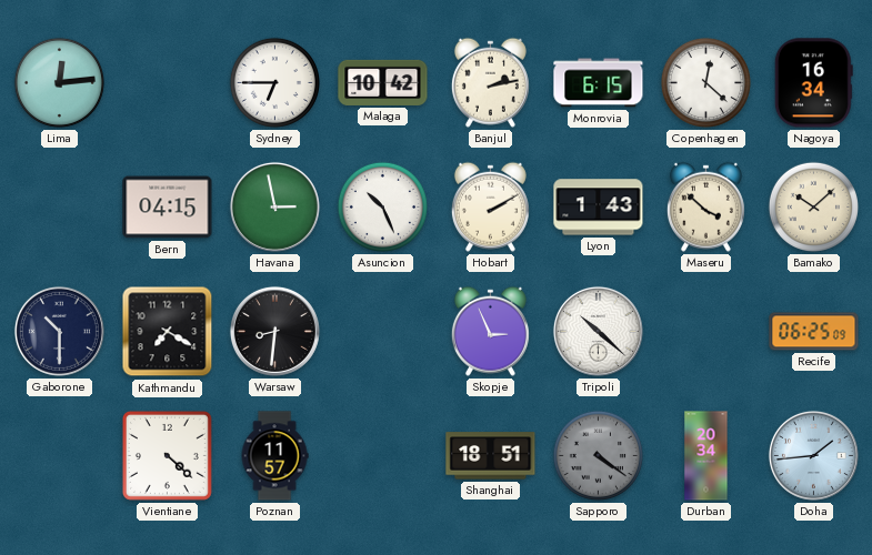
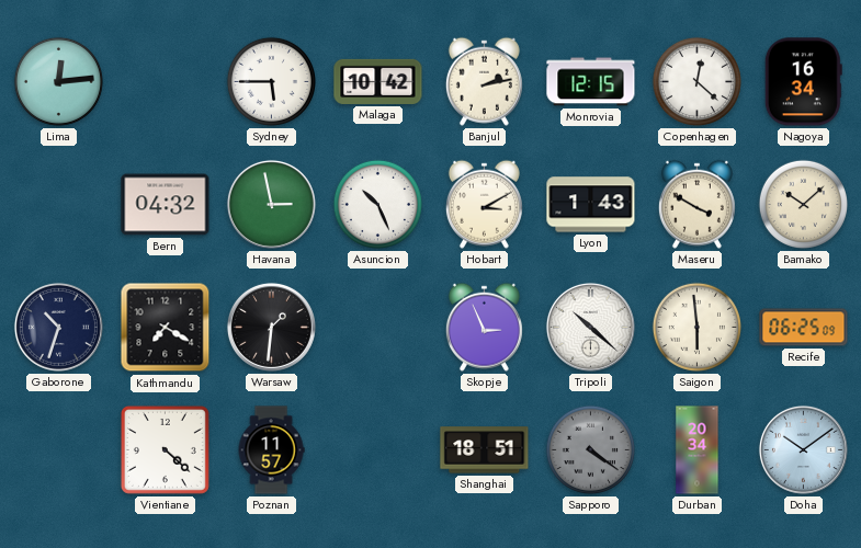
Sydney: 6:45 -> 5:45
Monrovia: 6:15 -> 12:15
Bern: 04:15 -> 04:32
Hobart: 2:10 -> 3:10
Maseru: 3:52 -> 3:50
Gaborone: 10:30 -> 10:33
Warsaw: 8:31 -> 1:31
Saigon: none -> 5:59
Doha: 1:44 -> 10:09
